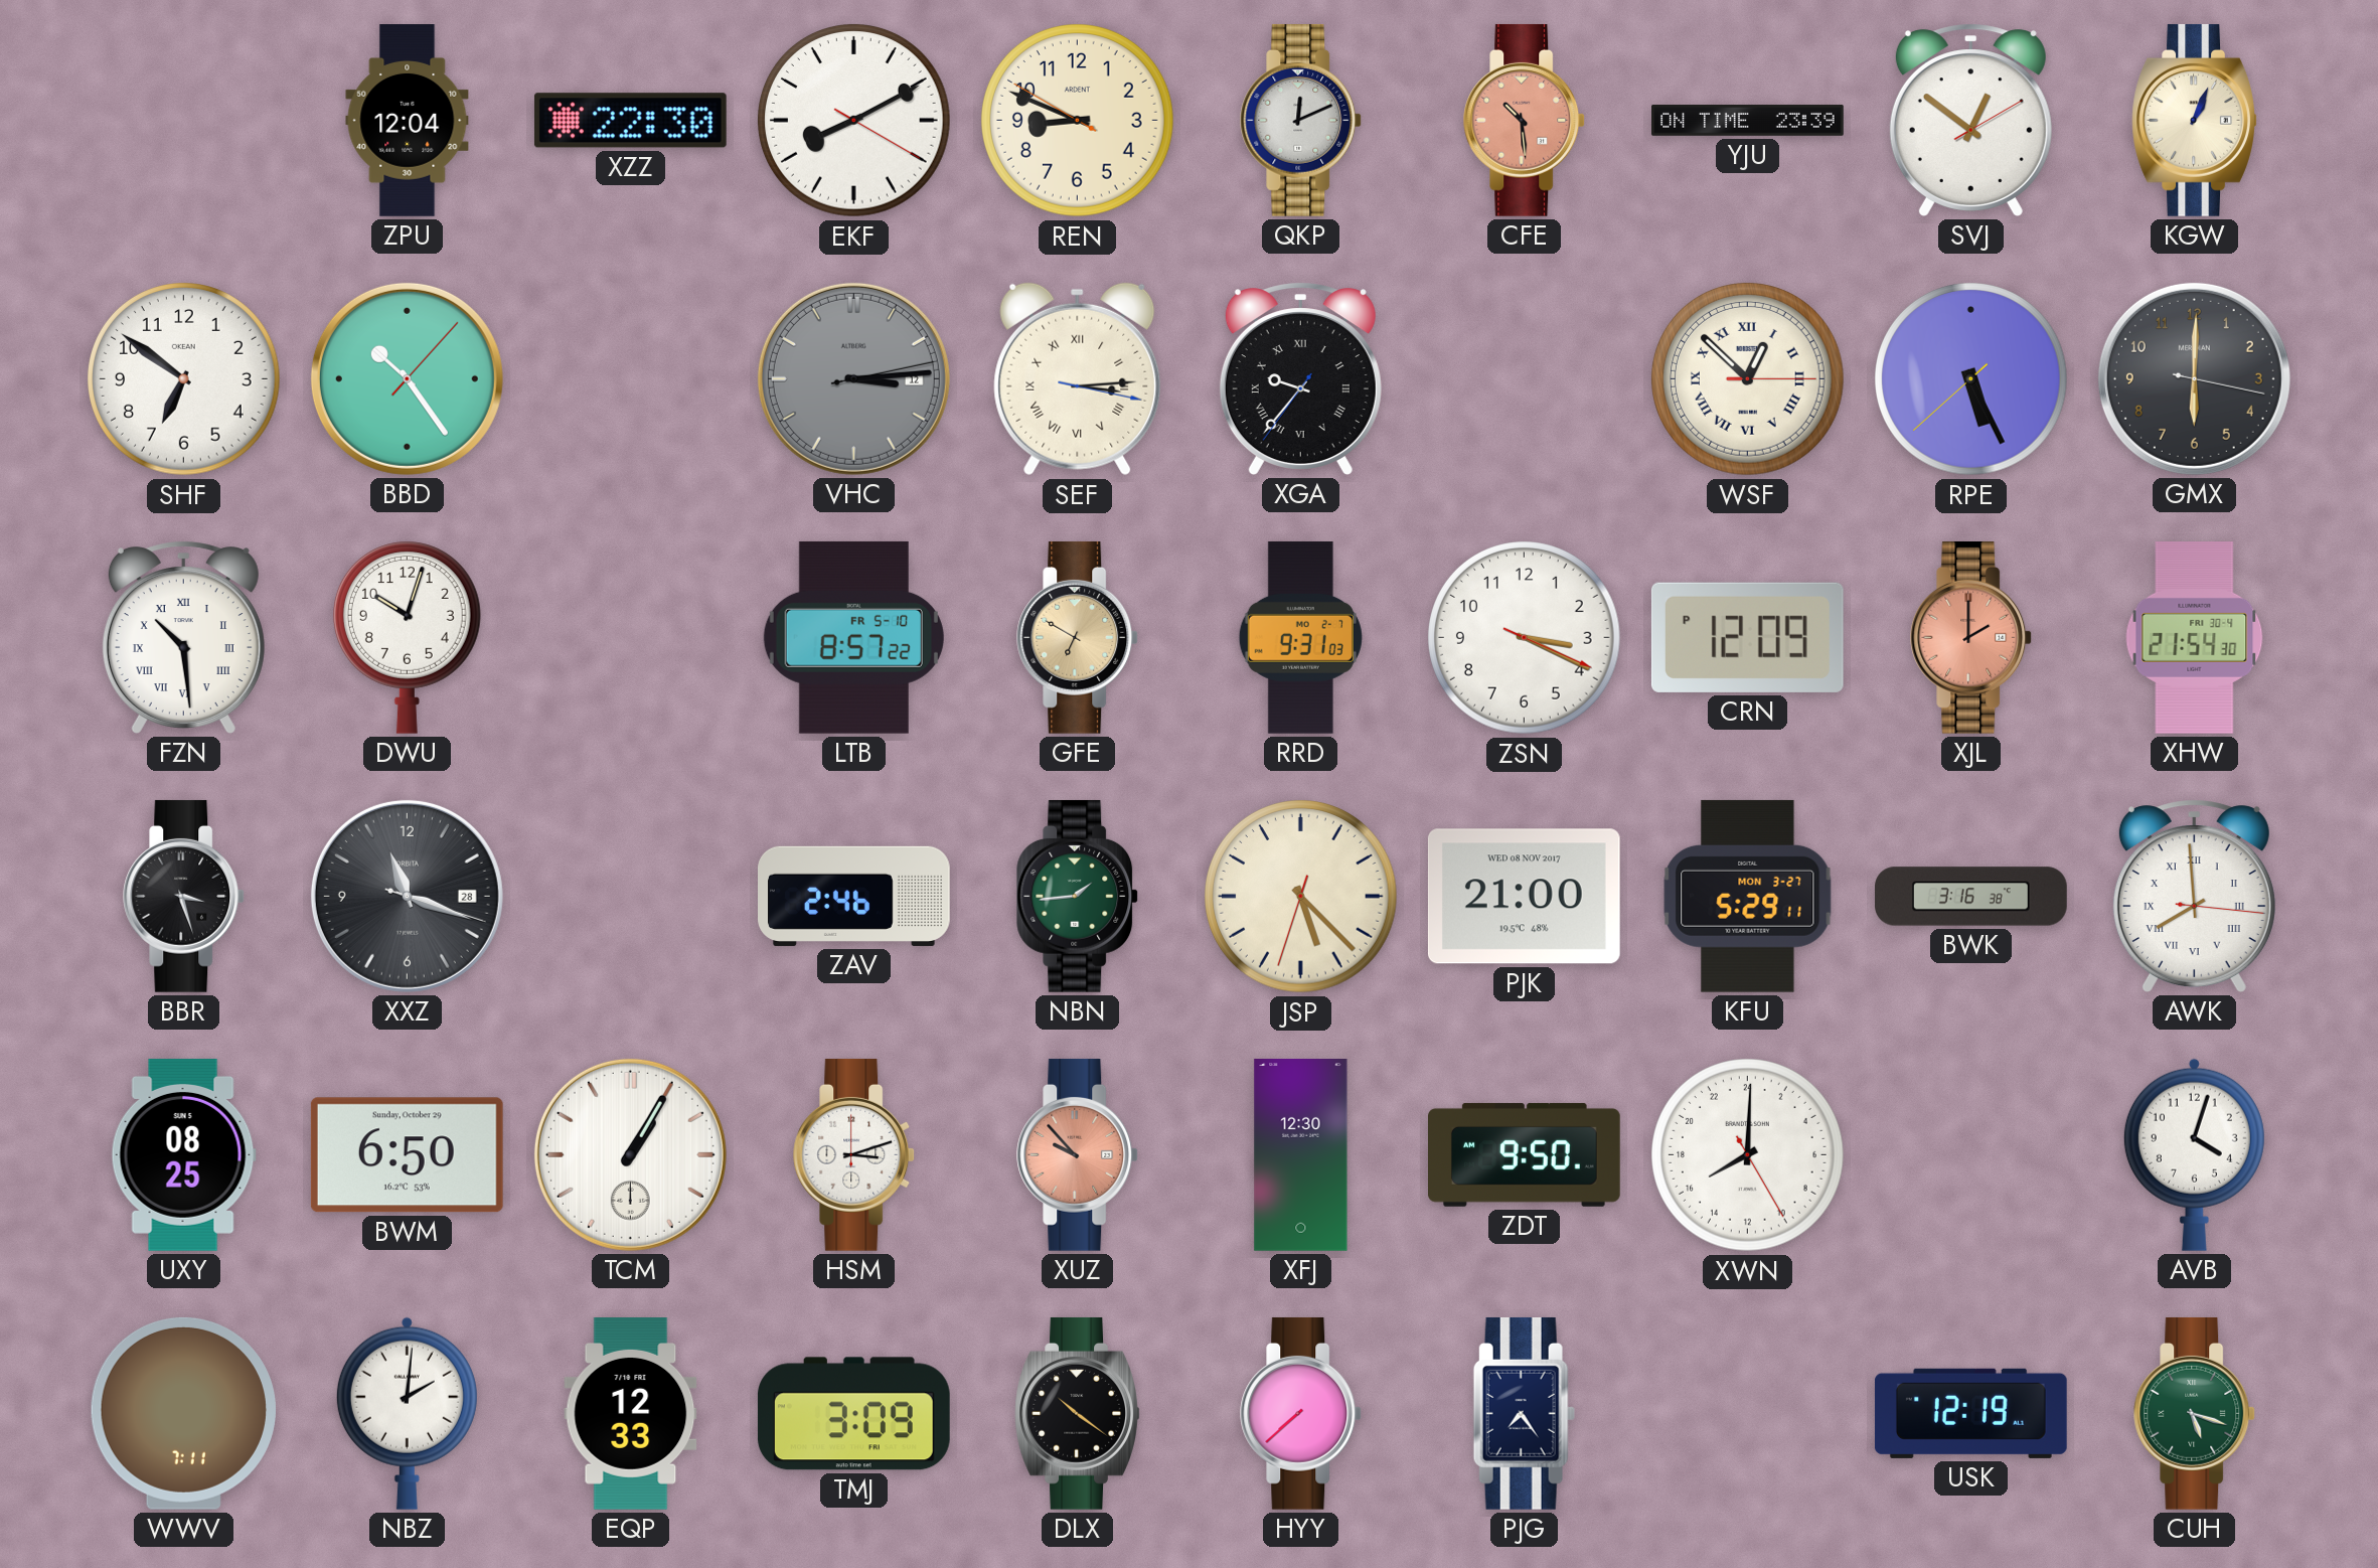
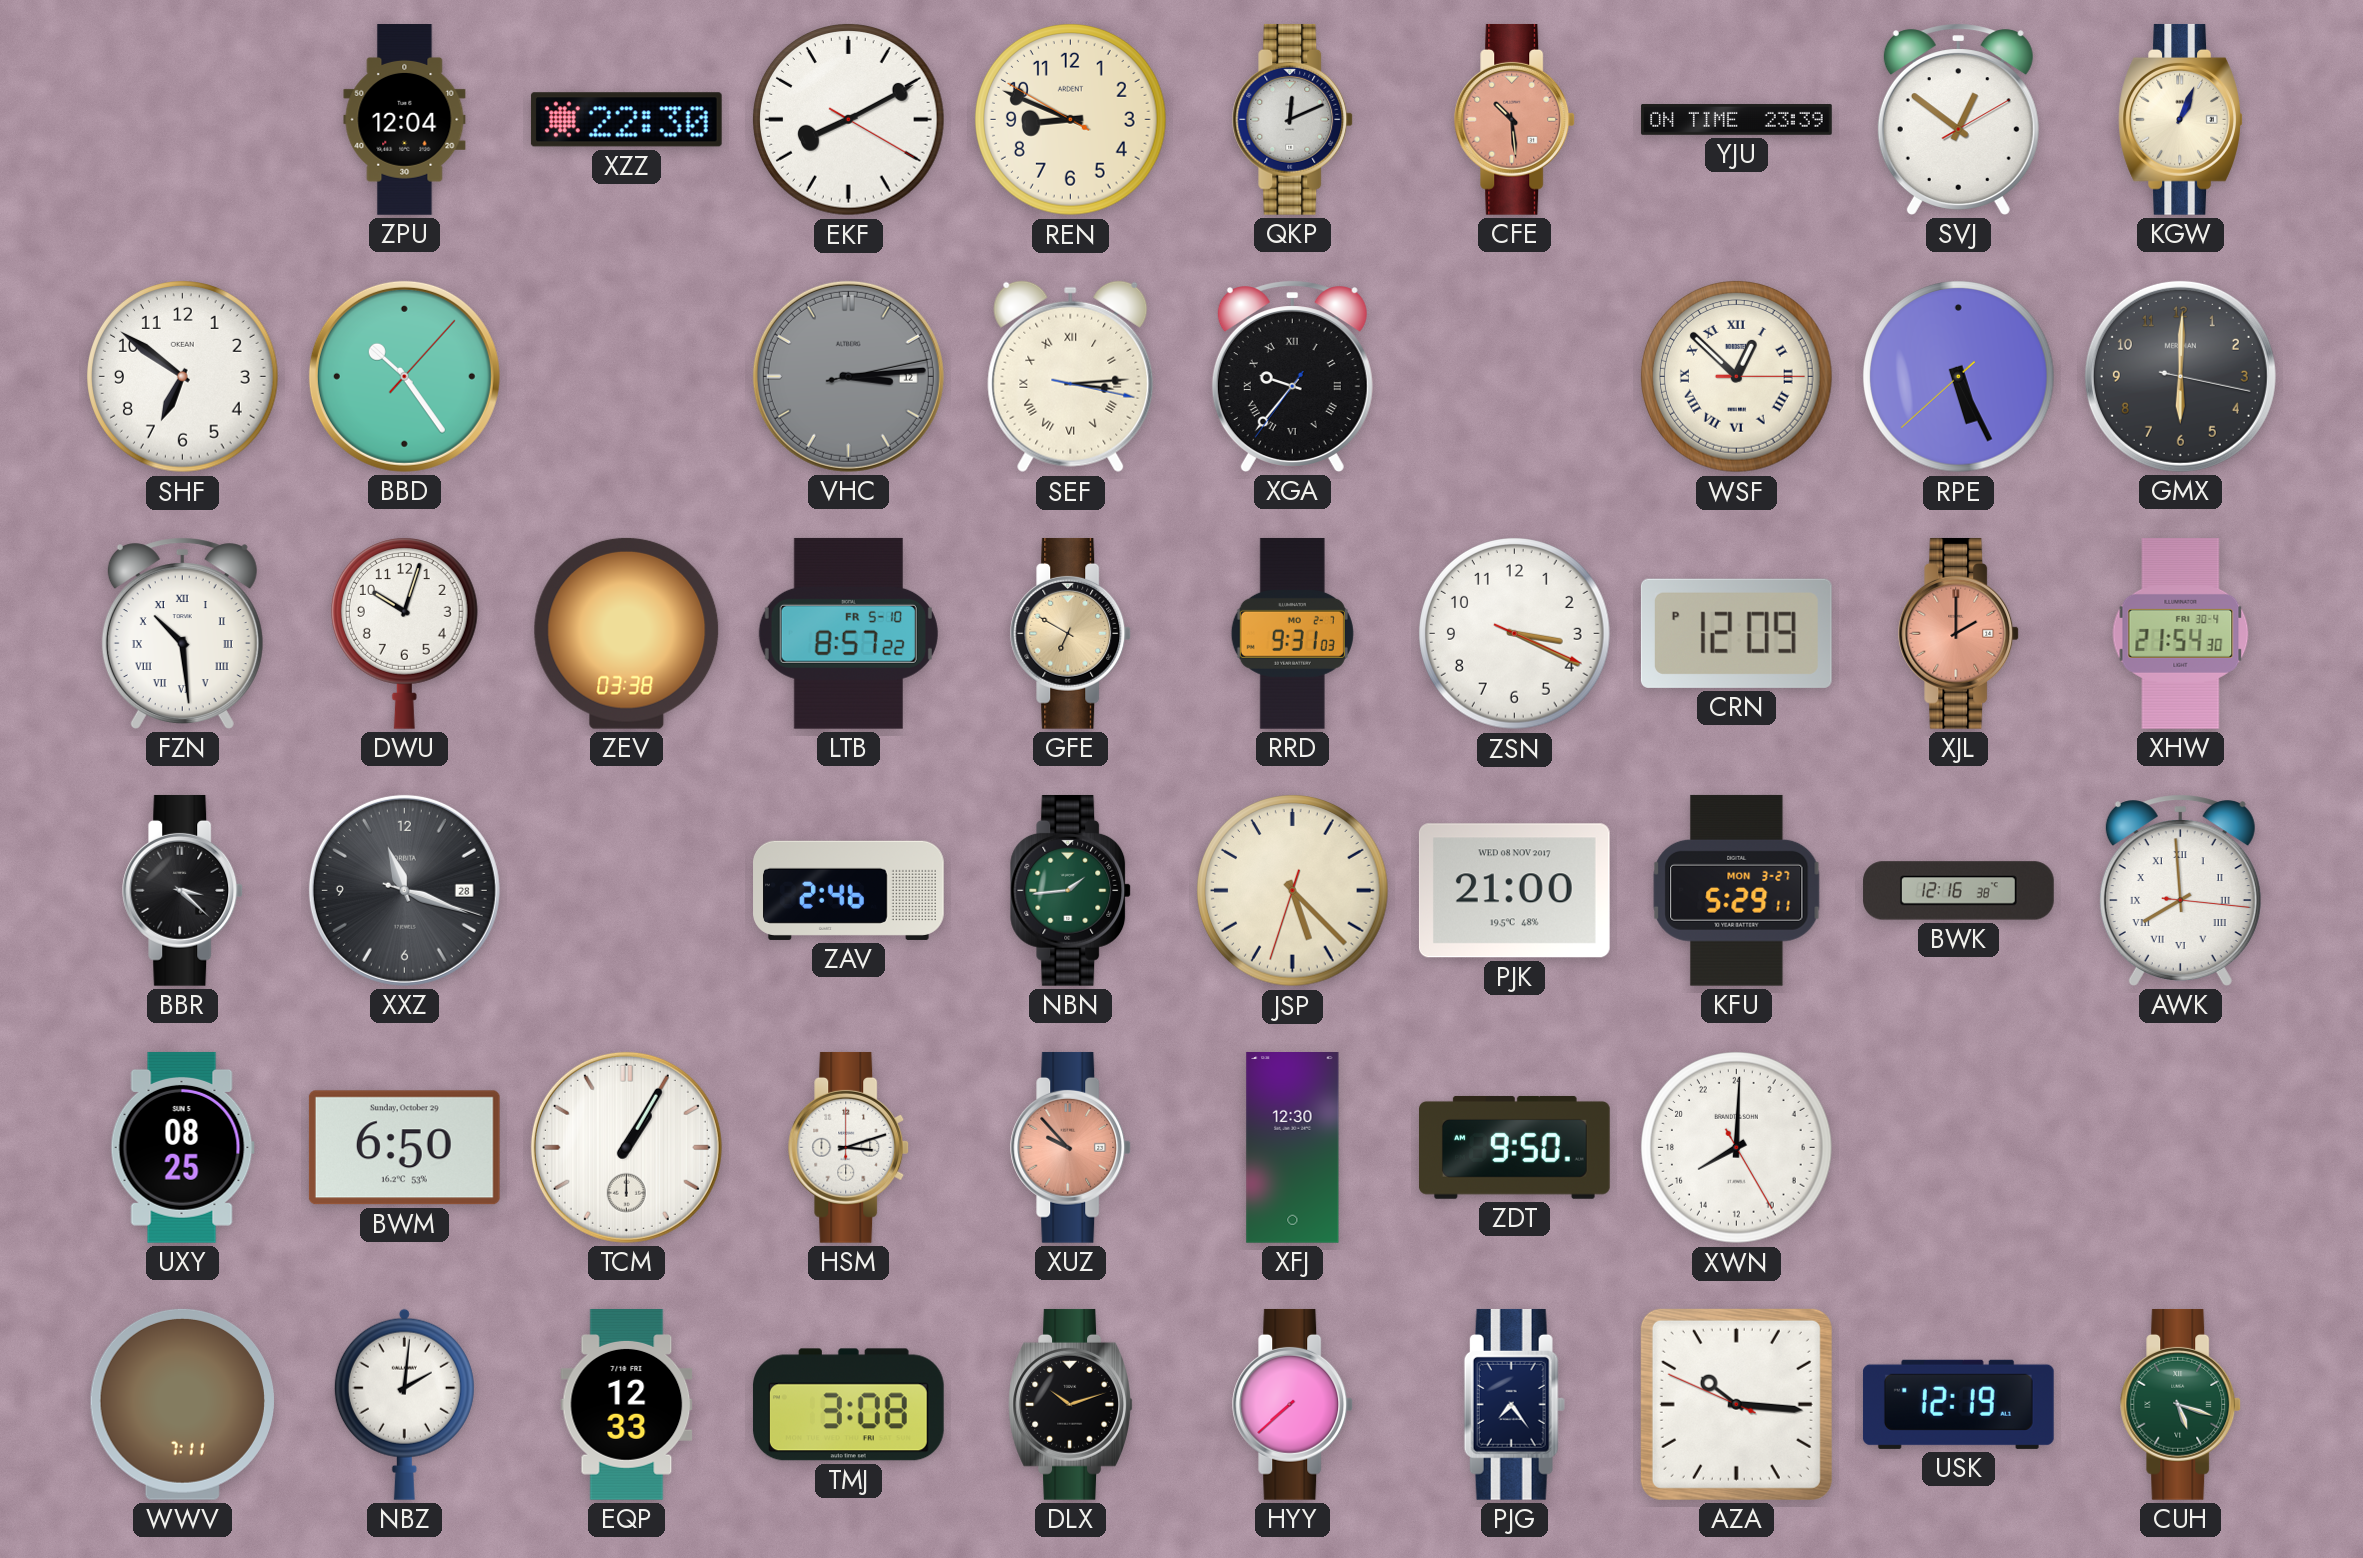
ZEV: none -> 03:38
BBR: 3:27 -> 3:22
BWK: 3:16 -> 12:16
AVB: 4:03 -> none
TMJ: 3:09 -> 3:08
DLX: 10:21 -> 10:12
AZA: none -> 10:15
